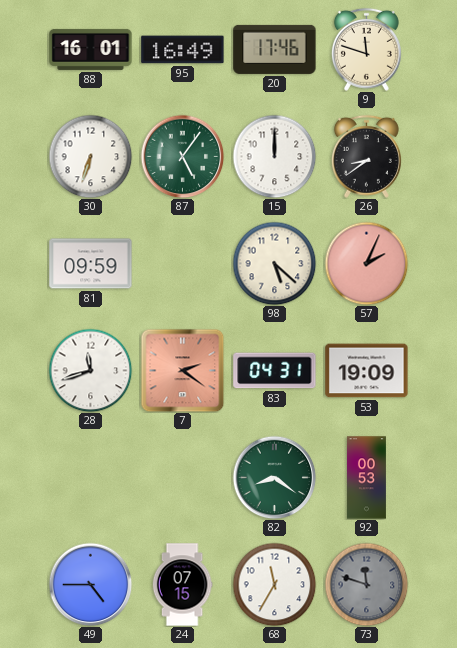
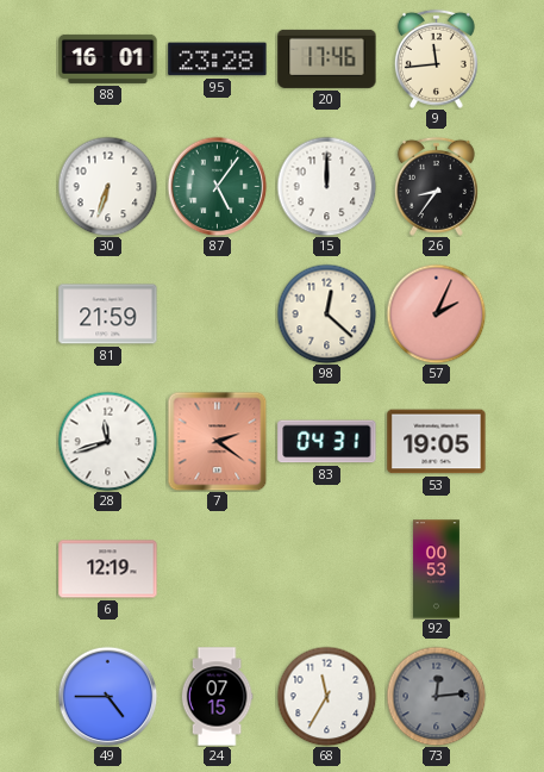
95: 16:49 -> 23:28
9: 11:48 -> 11:44
26: 8:39 -> 8:36
81: 09:59 -> 21:59
98: 5:22 -> 12:22
53: 19:09 -> 19:05
6: none -> 12:19
82: 8:21 -> none
73: 11:48 -> 12:14
